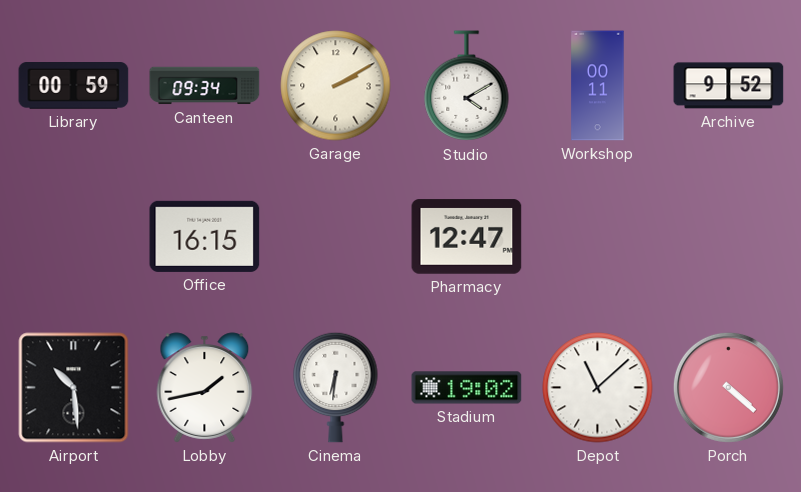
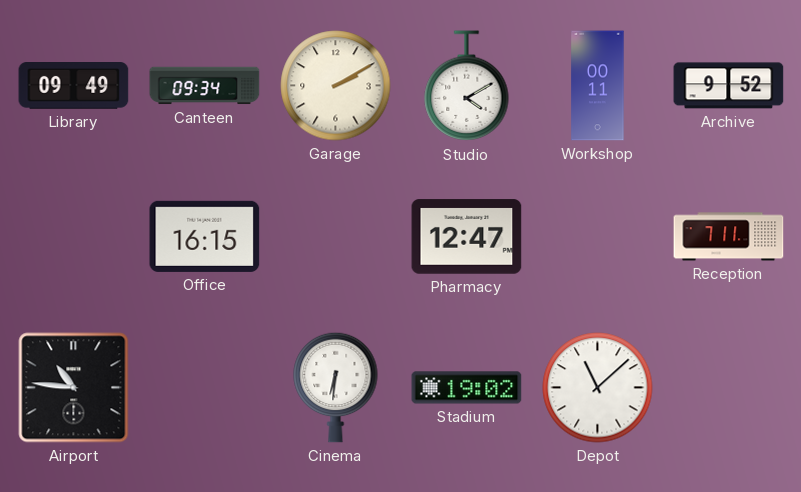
Library: 00:59 -> 09:49
Reception: none -> 7:11
Airport: 10:29 -> 10:46
Lobby: 1:43 -> none
Porch: 4:22 -> none
